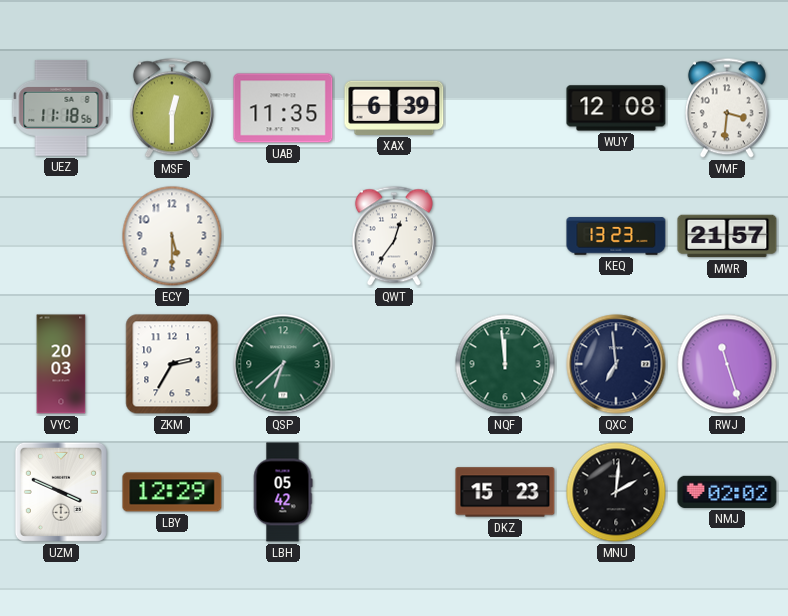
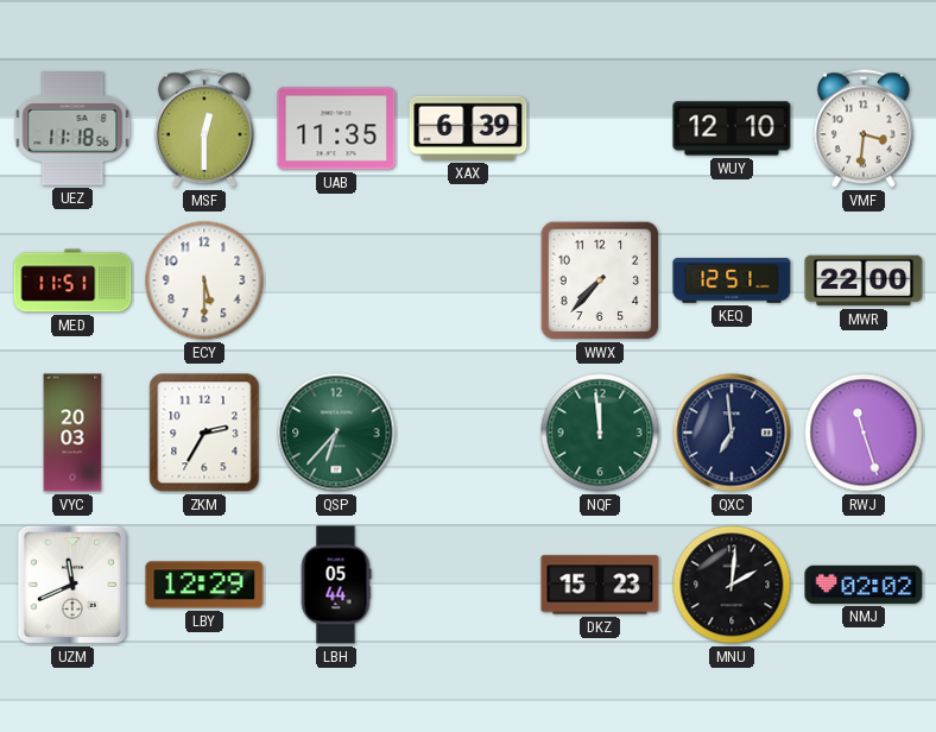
WUY: 12:08 -> 12:10
MED: none -> 11:51
QWT: 12:36 -> none
WWX: none -> 7:37
KEQ: 13:23 -> 12:51
MWR: 21:57 -> 22:00
QSP: 6:38 -> 6:37
UZM: 3:49 -> 11:41
LBH: 05:42 -> 05:44
